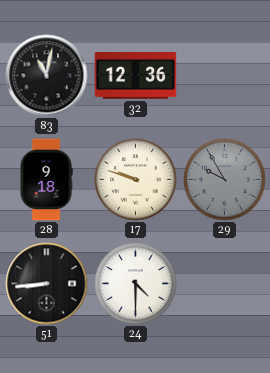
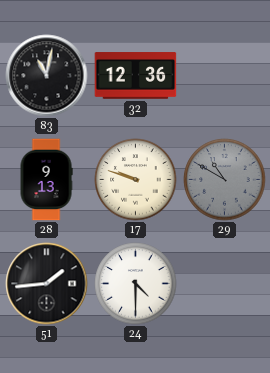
28: 9:18 -> 9:13
29: 9:55 -> 10:50
51: 8:44 -> 1:44
